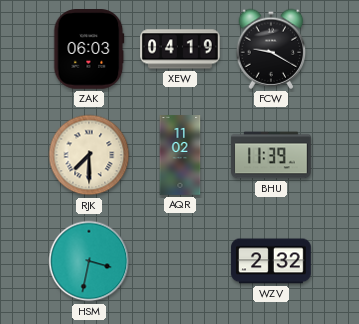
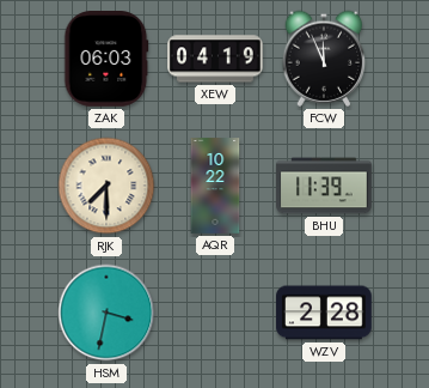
FCW: 9:20 -> 11:56
AQR: 11:02 -> 10:22
WZV: 2:32 -> 2:28
